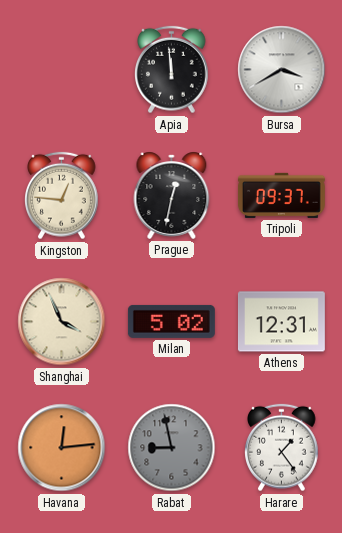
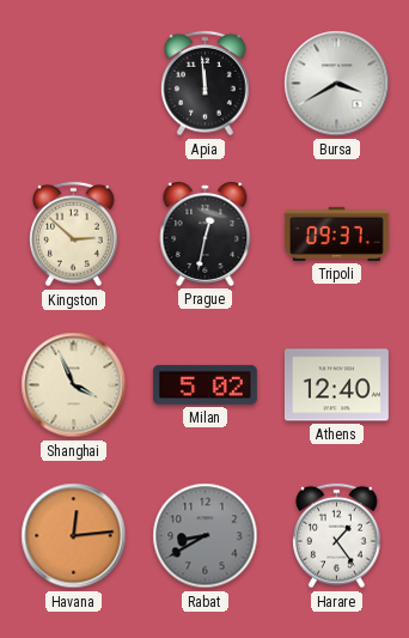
Kingston: 12:46 -> 2:52
Athens: 12:31 -> 12:40
Rabat: 8:58 -> 8:40
